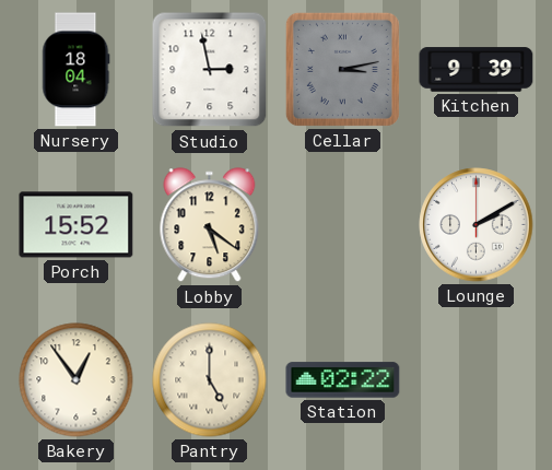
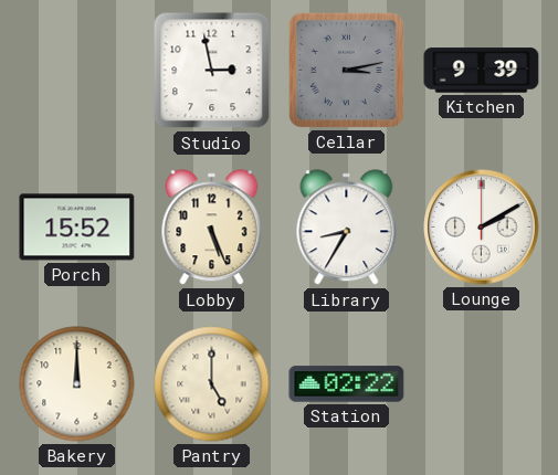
Nursery: 18:04 -> none
Lobby: 5:21 -> 5:26
Library: none -> 8:35
Bakery: 12:54 -> 12:00
